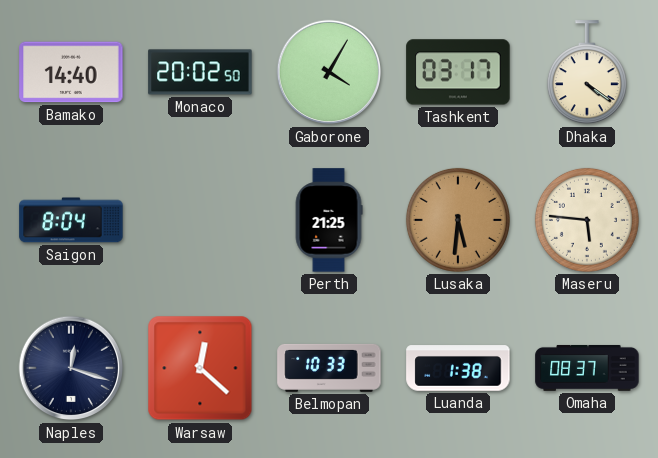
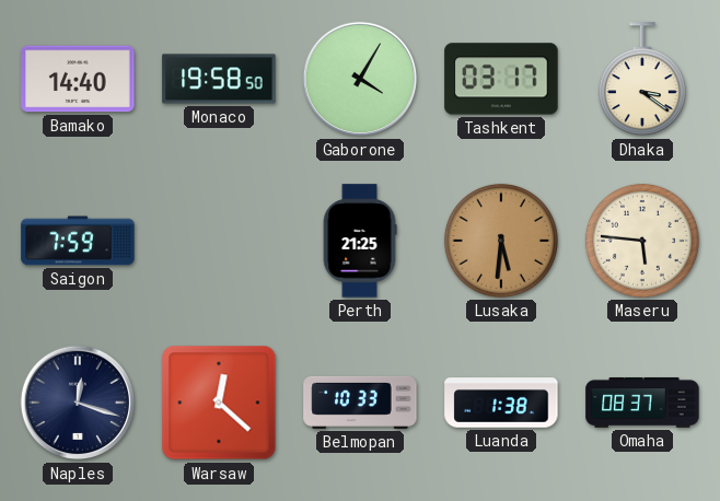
Monaco: 20:02 -> 19:58
Dhaka: 4:21 -> 3:21
Saigon: 8:04 -> 7:59
